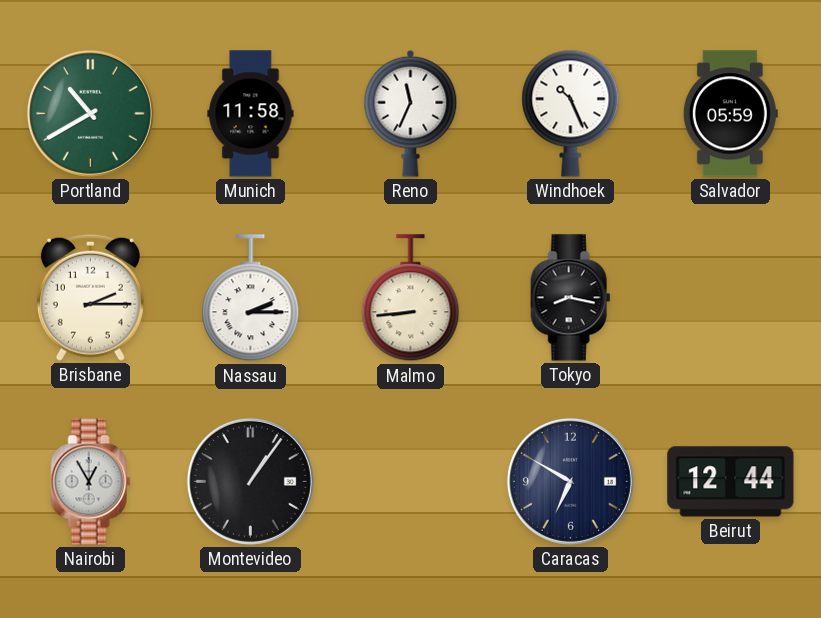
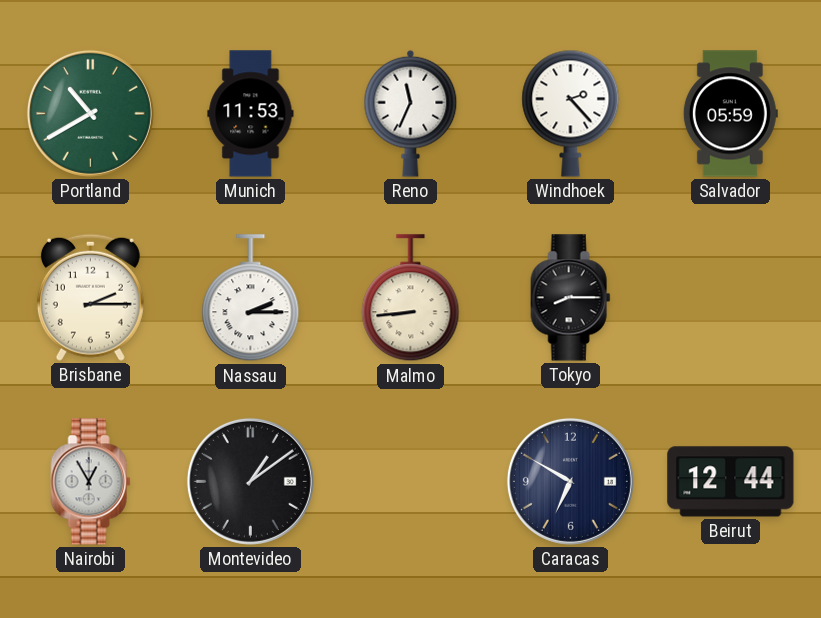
Munich: 11:58 -> 11:53
Windhoek: 10:26 -> 2:23
Tokyo: 8:17 -> 8:15
Montevideo: 1:06 -> 1:09
